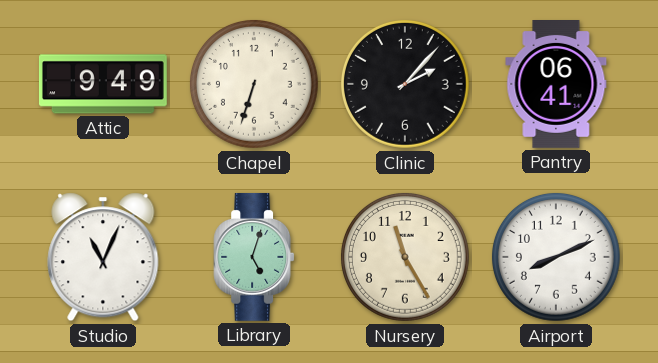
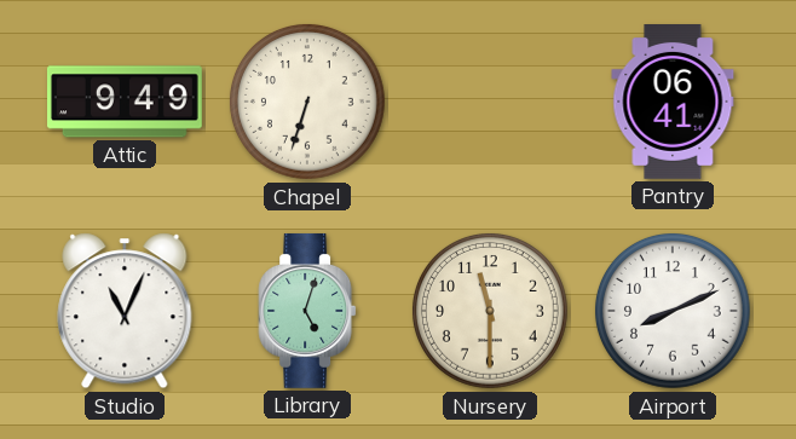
Clinic: 2:07 -> none
Nursery: 11:25 -> 11:30
